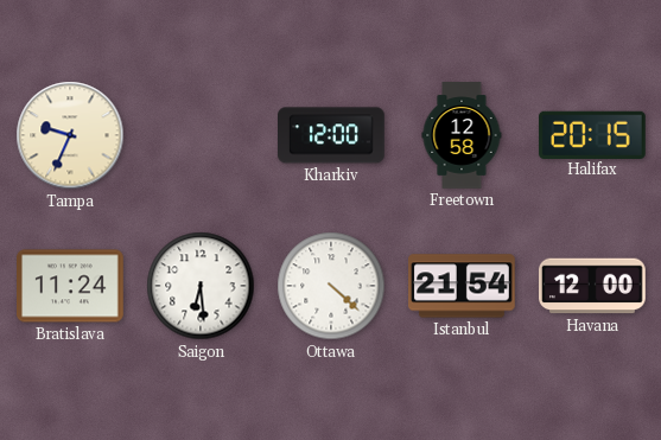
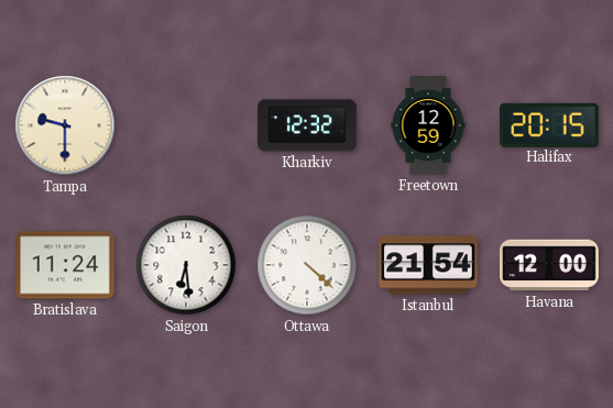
Tampa: 9:34 -> 9:30
Kharkiv: 12:00 -> 12:32
Freetown: 12:58 -> 12:59
